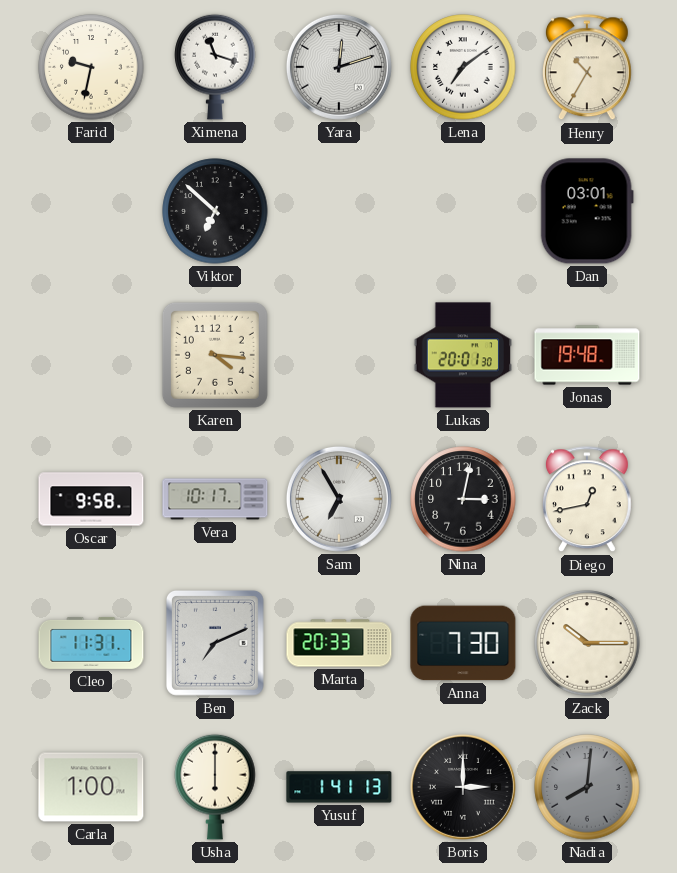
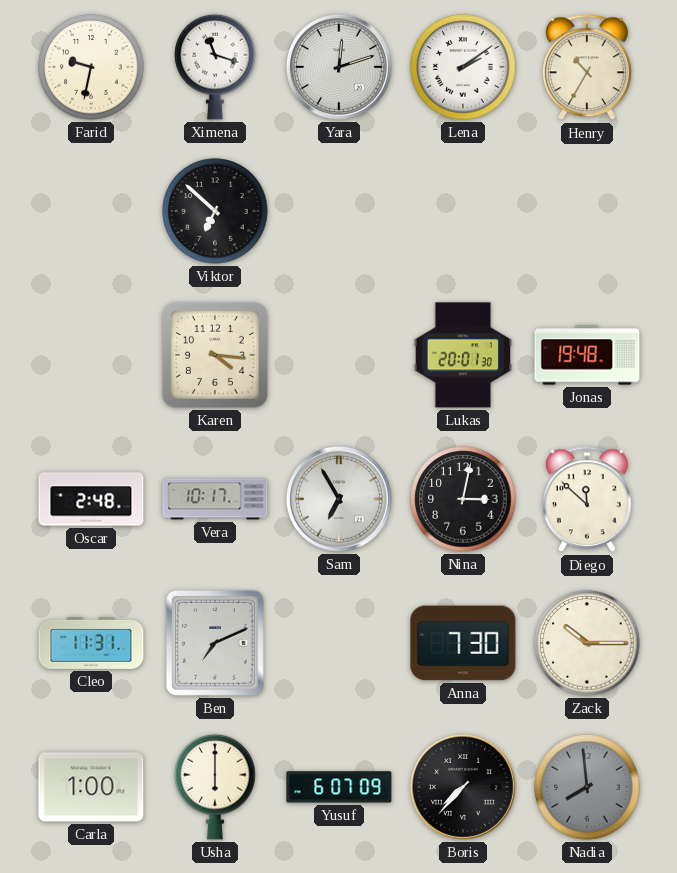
Lena: 7:09 -> 2:09
Dan: 03:01 -> none
Oscar: 9:58 -> 2:48
Diego: 12:43 -> 11:52
Marta: 20:33 -> none
Yusuf: 1:41 -> 6:07
Boris: 3:00 -> 7:37
Nadia: 8:01 -> 7:59
